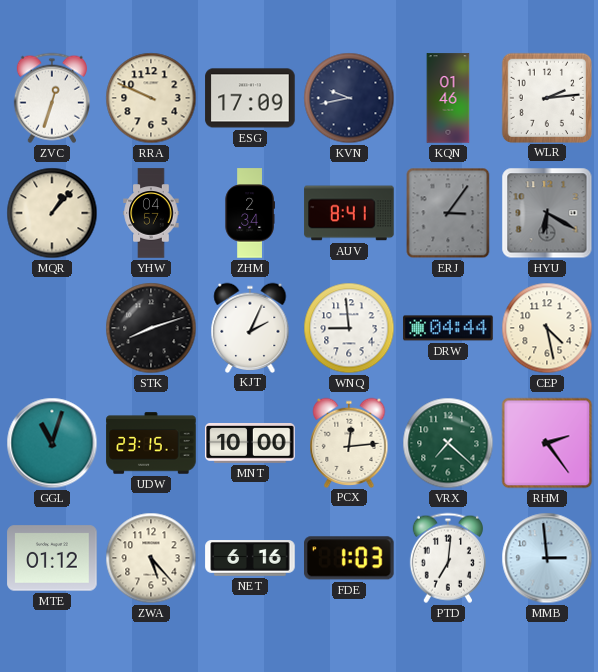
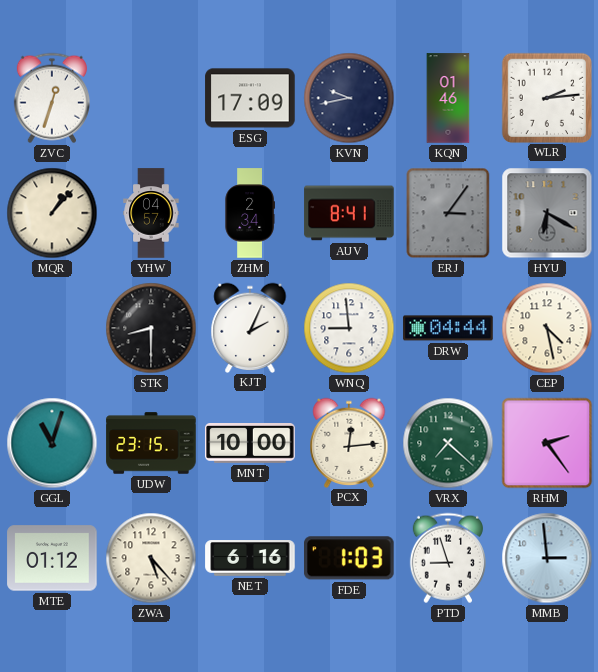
RRA: 9:49 -> none
STK: 8:12 -> 8:30
PTD: 7:01 -> 8:57
